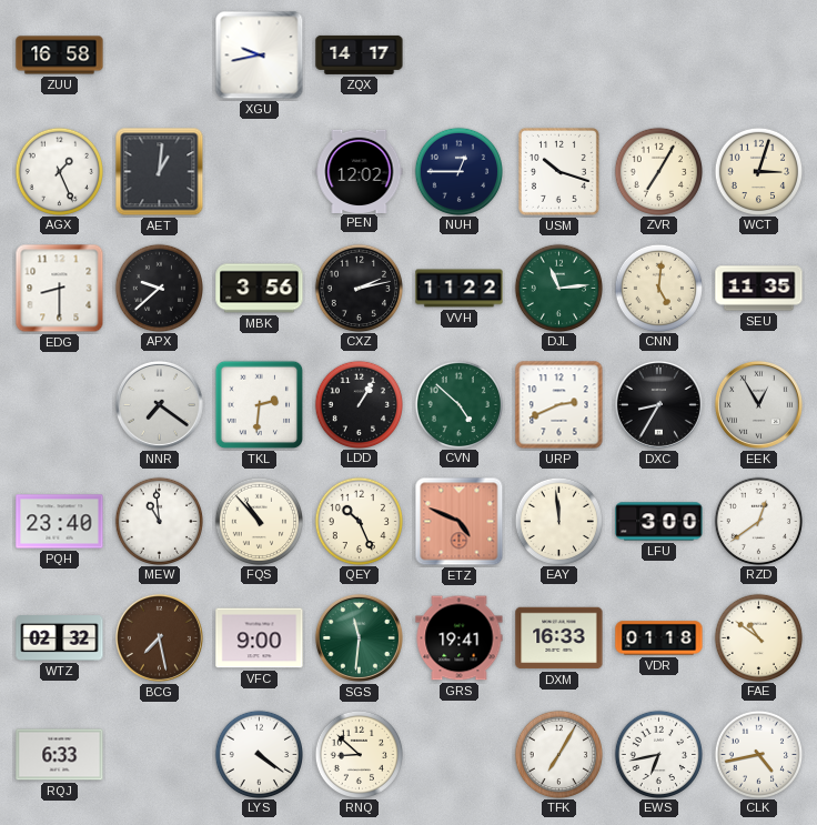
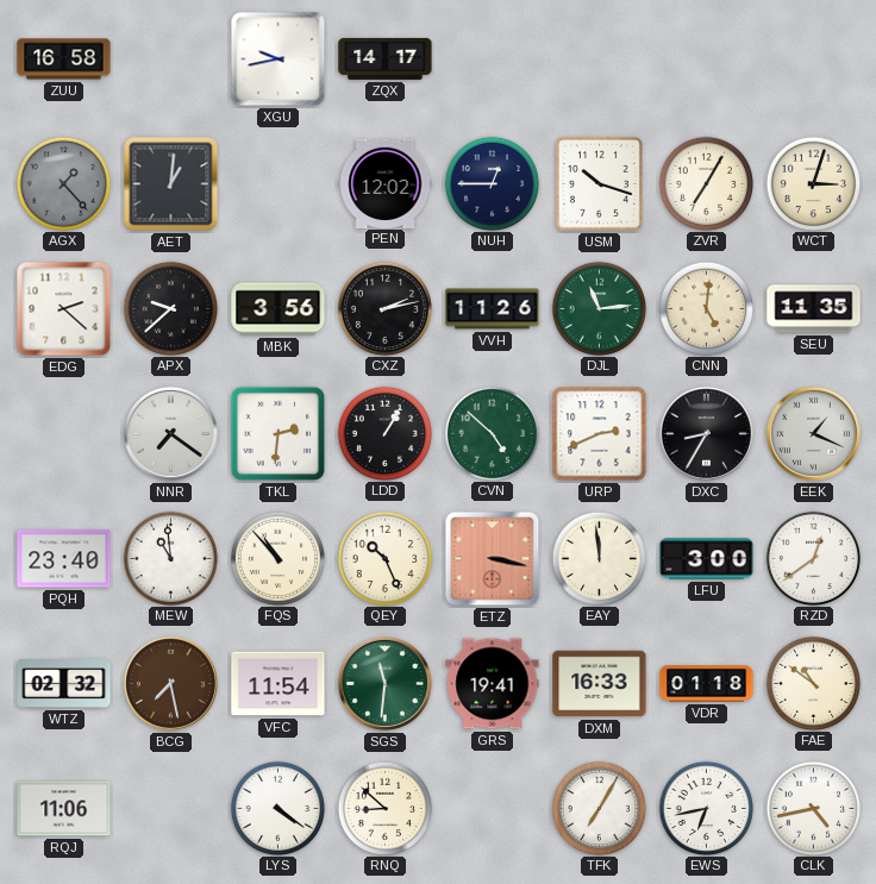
AGX: 1:26 -> 1:23
AGX dial: white -> grey
EDG: 8:30 -> 2:22
VVH: 11:22 -> 11:26
EEK: 12:55 -> 1:19
ETZ: 4:49 -> 3:17
VFC: 9:00 -> 11:54
RQJ: 6:33 -> 11:06
